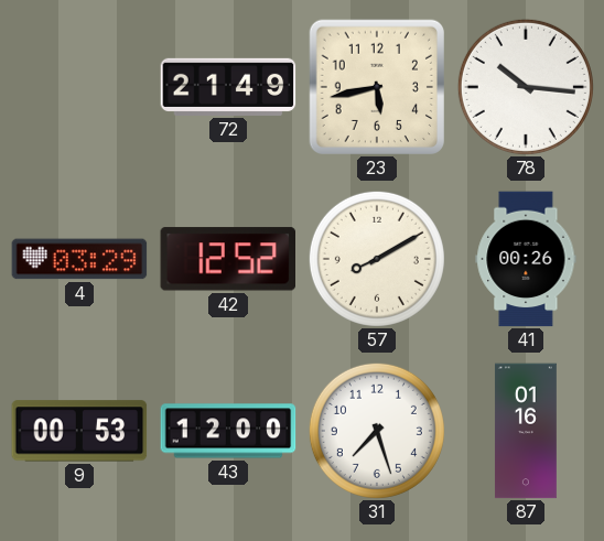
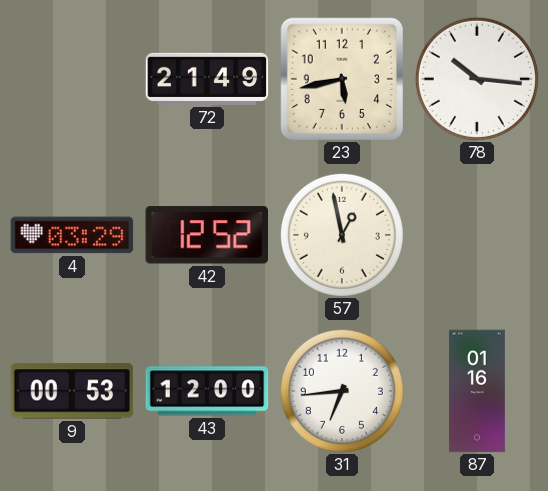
57: 8:10 -> 12:58
41: 00:26 -> none
31: 7:27 -> 6:44
